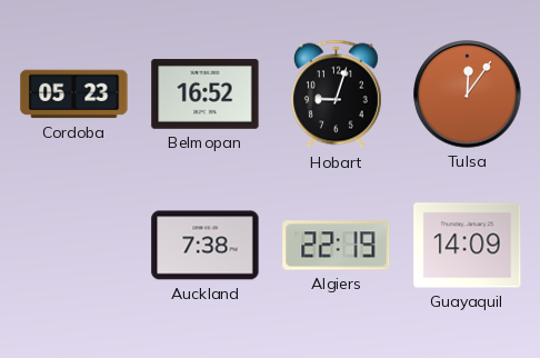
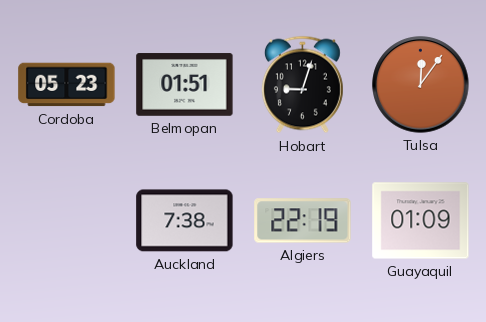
Belmopan: 16:52 -> 01:51
Guayaquil: 14:09 -> 01:09
